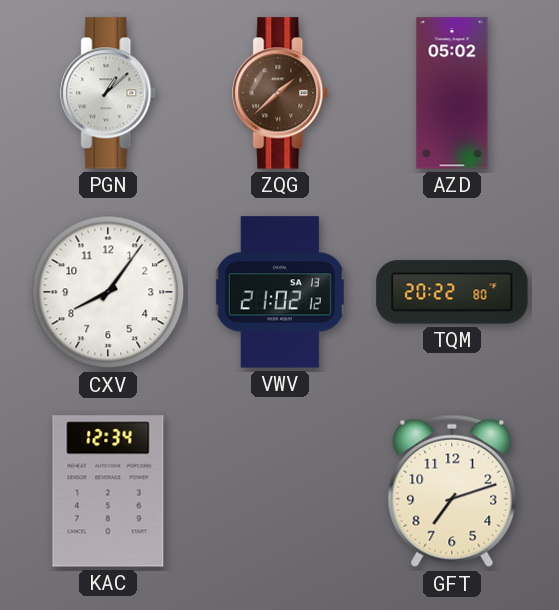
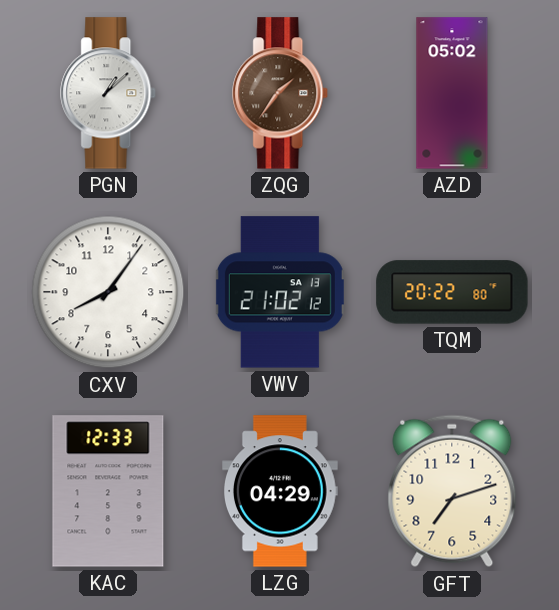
ZQG: 1:38 -> 1:36
KAC: 12:34 -> 12:33
LZG: none -> 04:29
